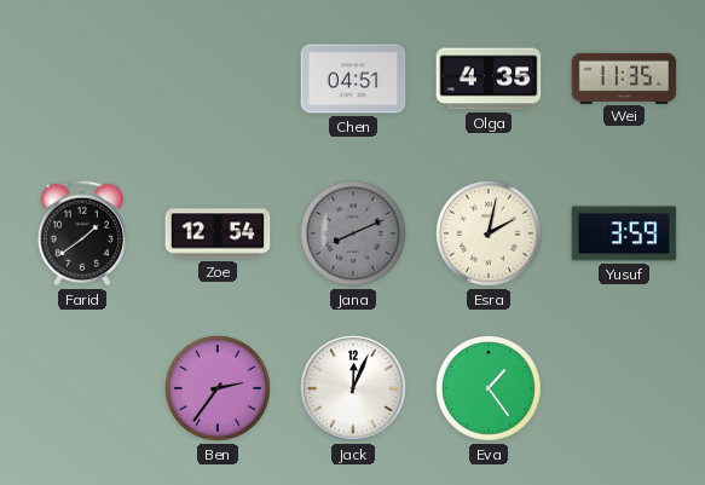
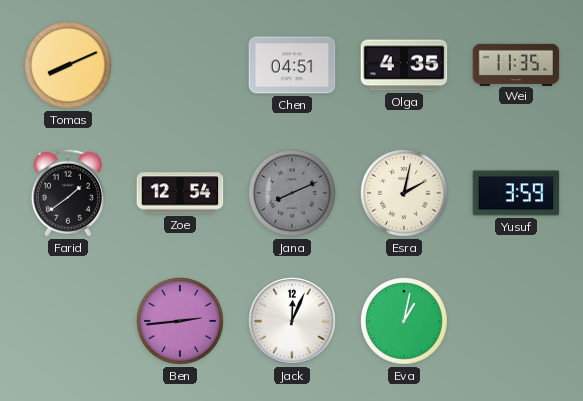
Tomas: none -> 8:11
Ben: 2:36 -> 2:44
Eva: 1:24 -> 1:02
